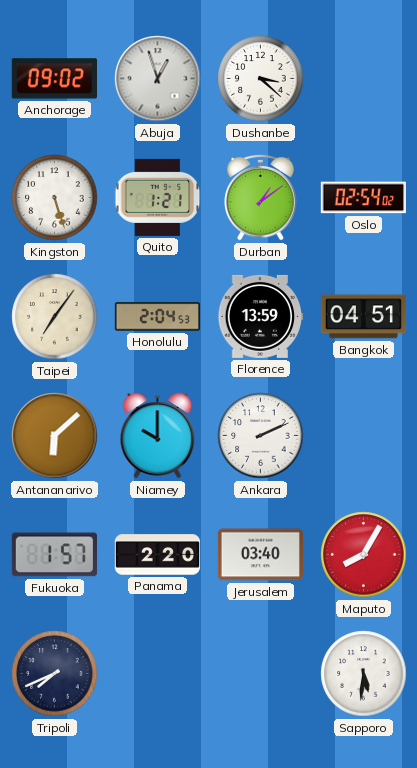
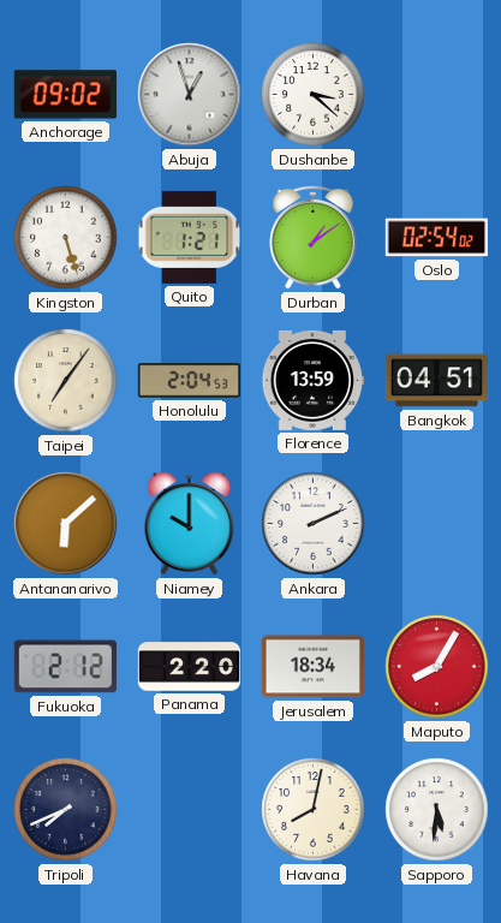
Fukuoka: 1:57 -> 2:12
Jerusalem: 03:40 -> 18:34
Havana: none -> 8:02
